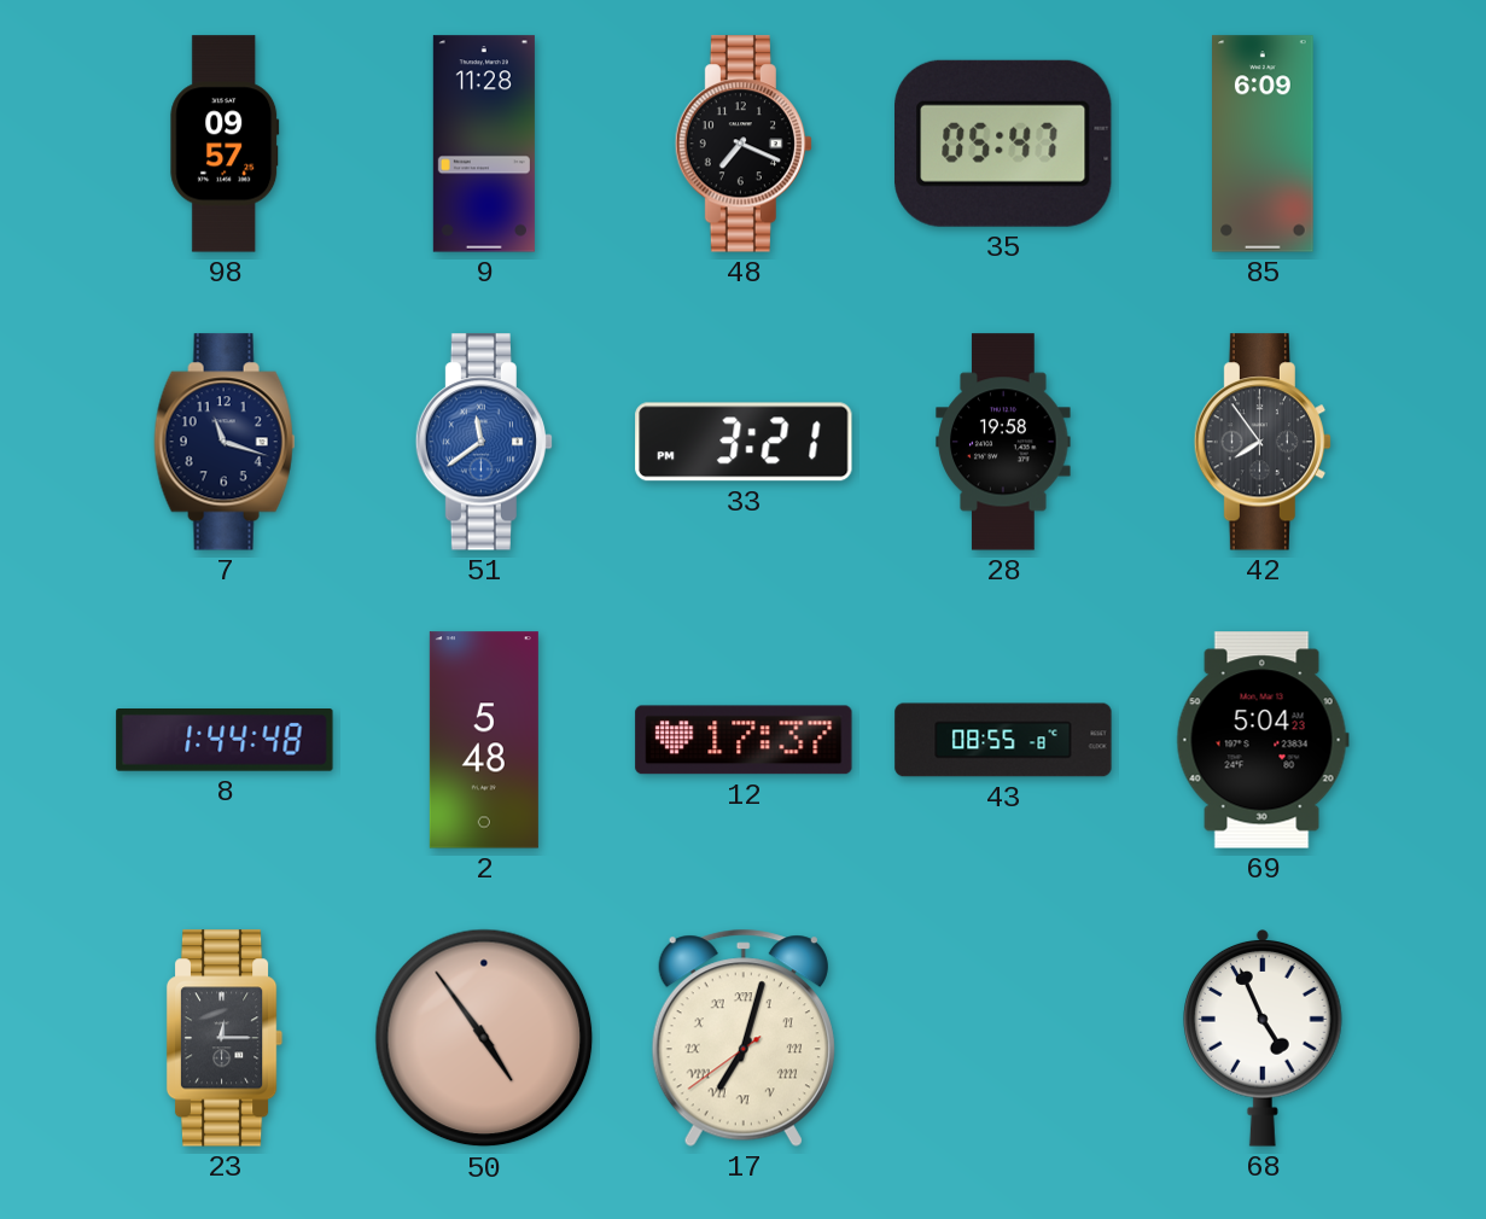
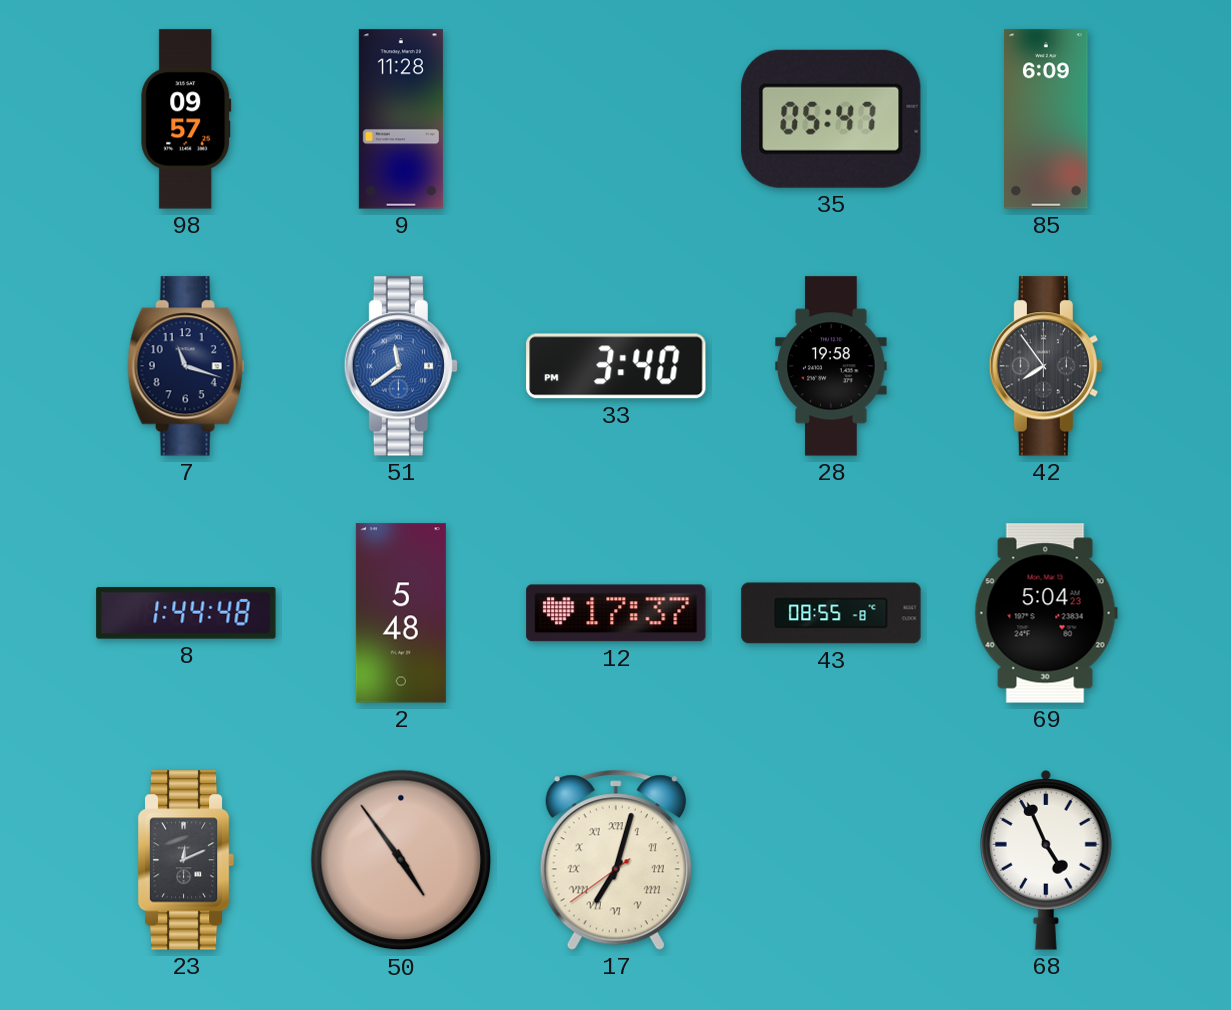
48: 7:19 -> none
33: 3:21 -> 3:40
23: 12:15 -> 12:11
